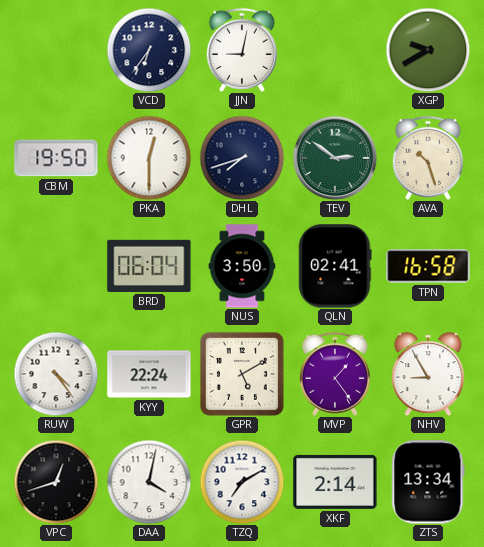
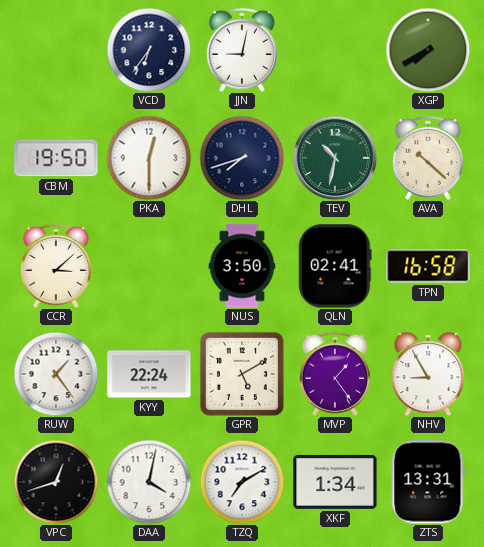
XGP: 9:40 -> 7:40
TEV: 2:51 -> 10:32
AVA: 10:27 -> 10:22
CCR: none -> 3:08
BRD: 06:04 -> none
RUW: 4:24 -> 1:24
XKF: 2:14 -> 1:34
ZTS: 13:34 -> 13:31
